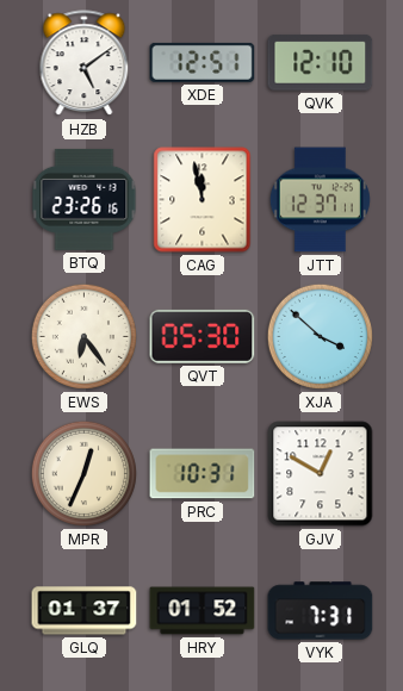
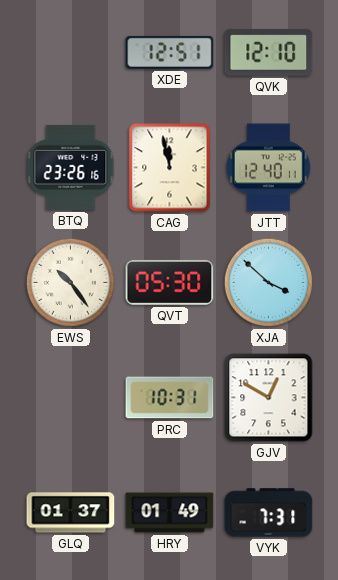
HZB: 5:09 -> none
JTT: 12:37 -> 12:40
EWS: 6:24 -> 10:24
MPR: 12:34 -> none
HRY: 01:52 -> 01:49
